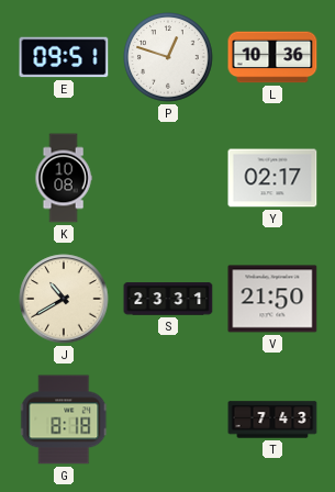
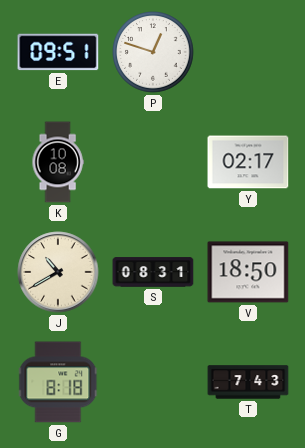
L: 10:36 -> none
S: 23:31 -> 08:31
V: 21:50 -> 18:50
